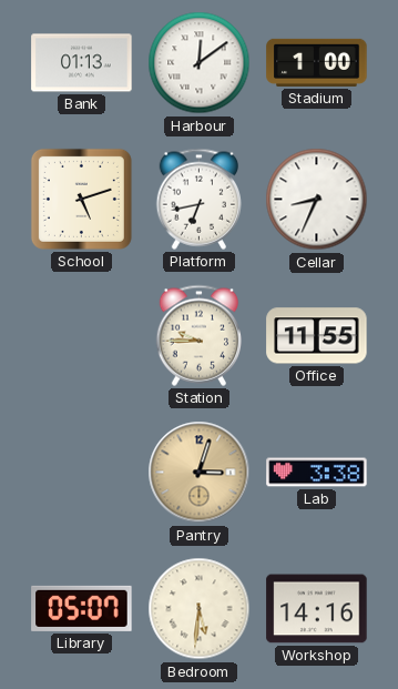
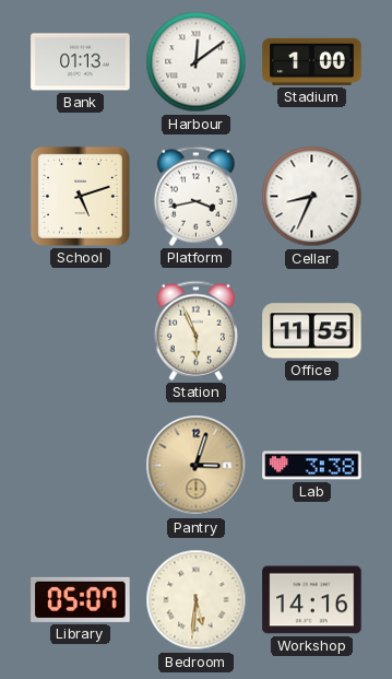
Platform: 6:43 -> 3:43
Station: 9:45 -> 5:56
